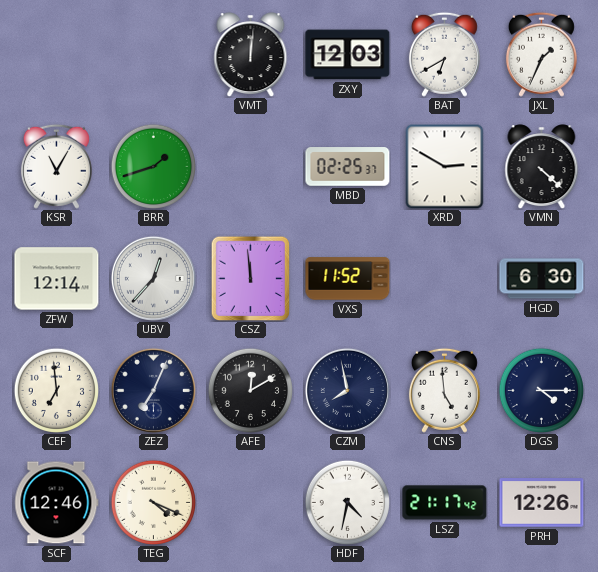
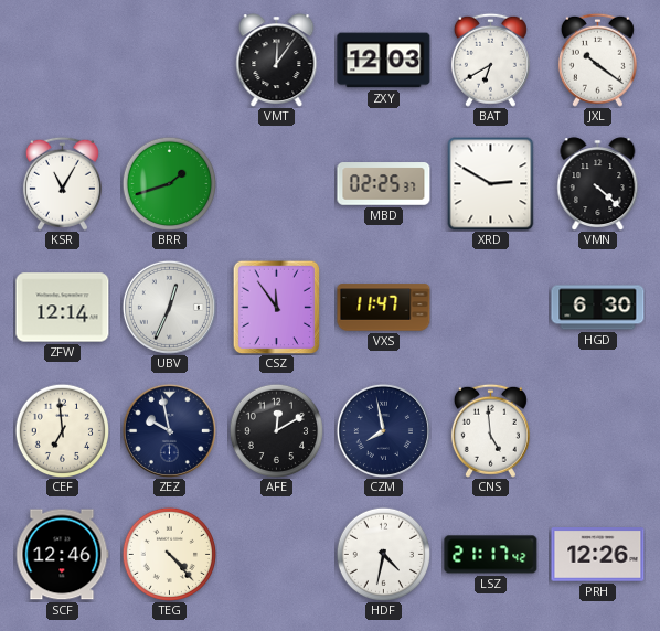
VMT: 12:01 -> 12:06
JXL: 1:34 -> 10:21
UBV: 12:37 -> 12:34
CSZ: 11:59 -> 11:54
VXS: 11:52 -> 11:47
ZEZ: 7:04 -> 9:58
DGS: 4:15 -> none
TEG: 4:19 -> 4:23
